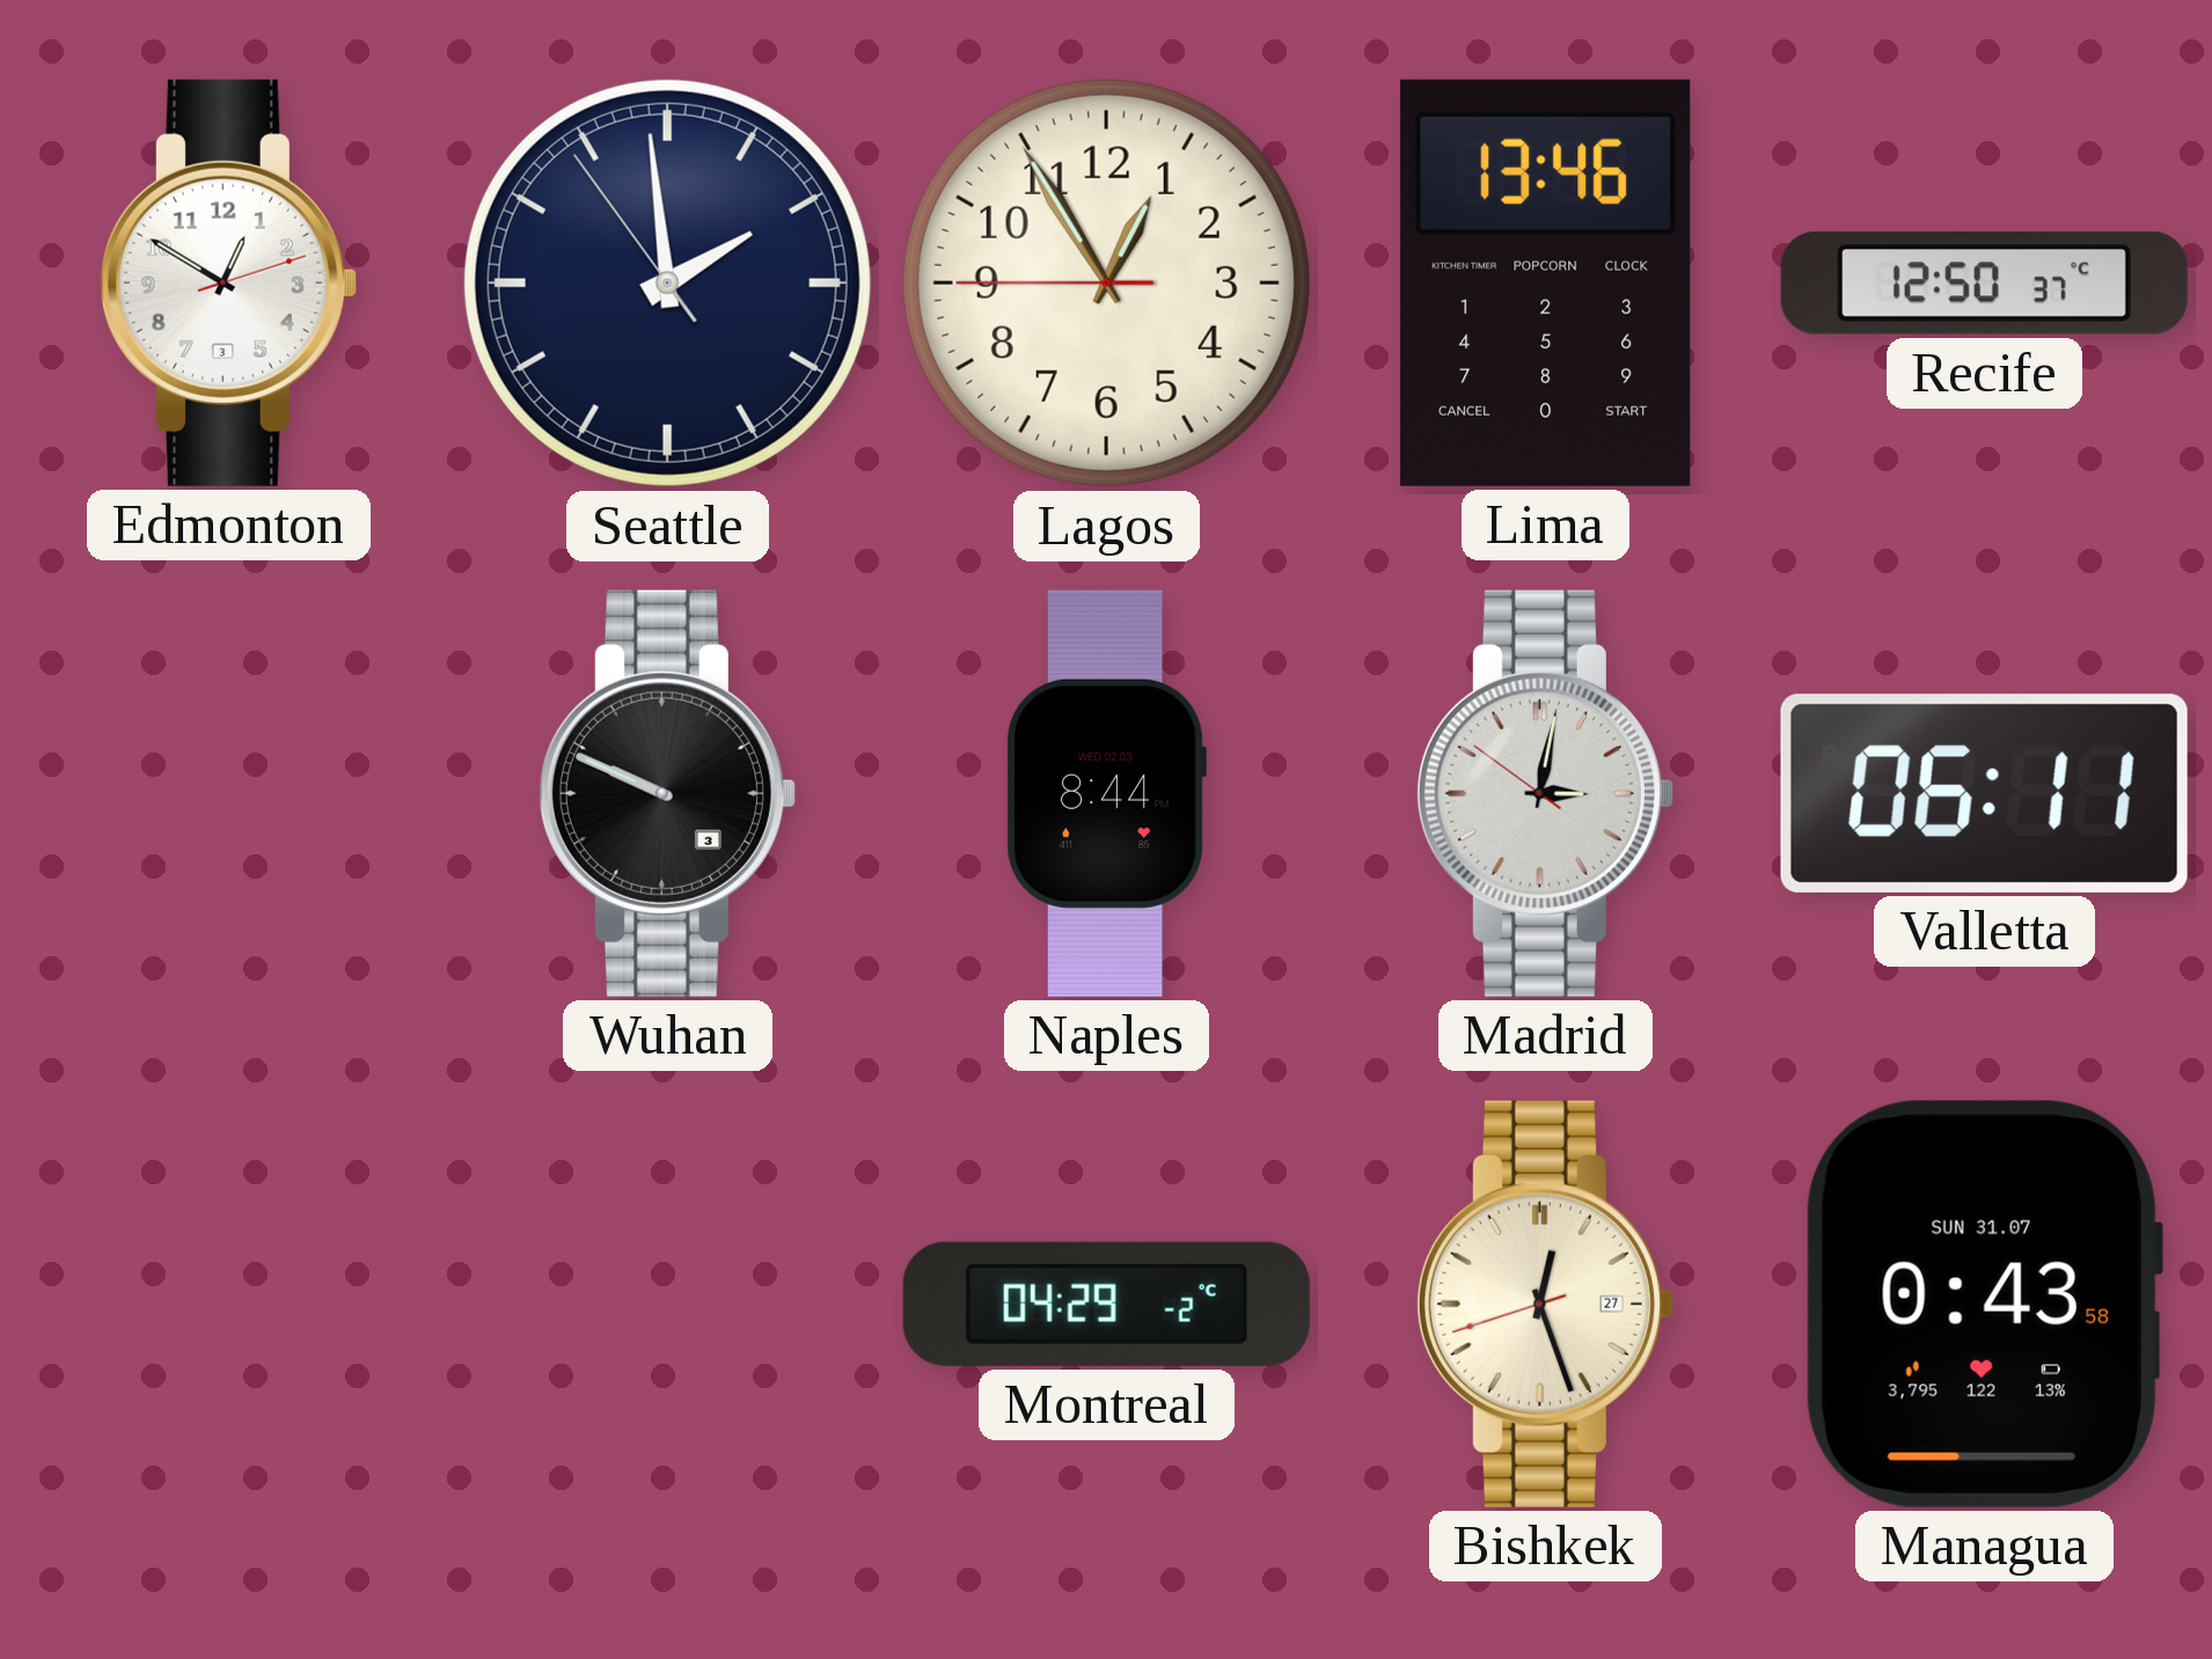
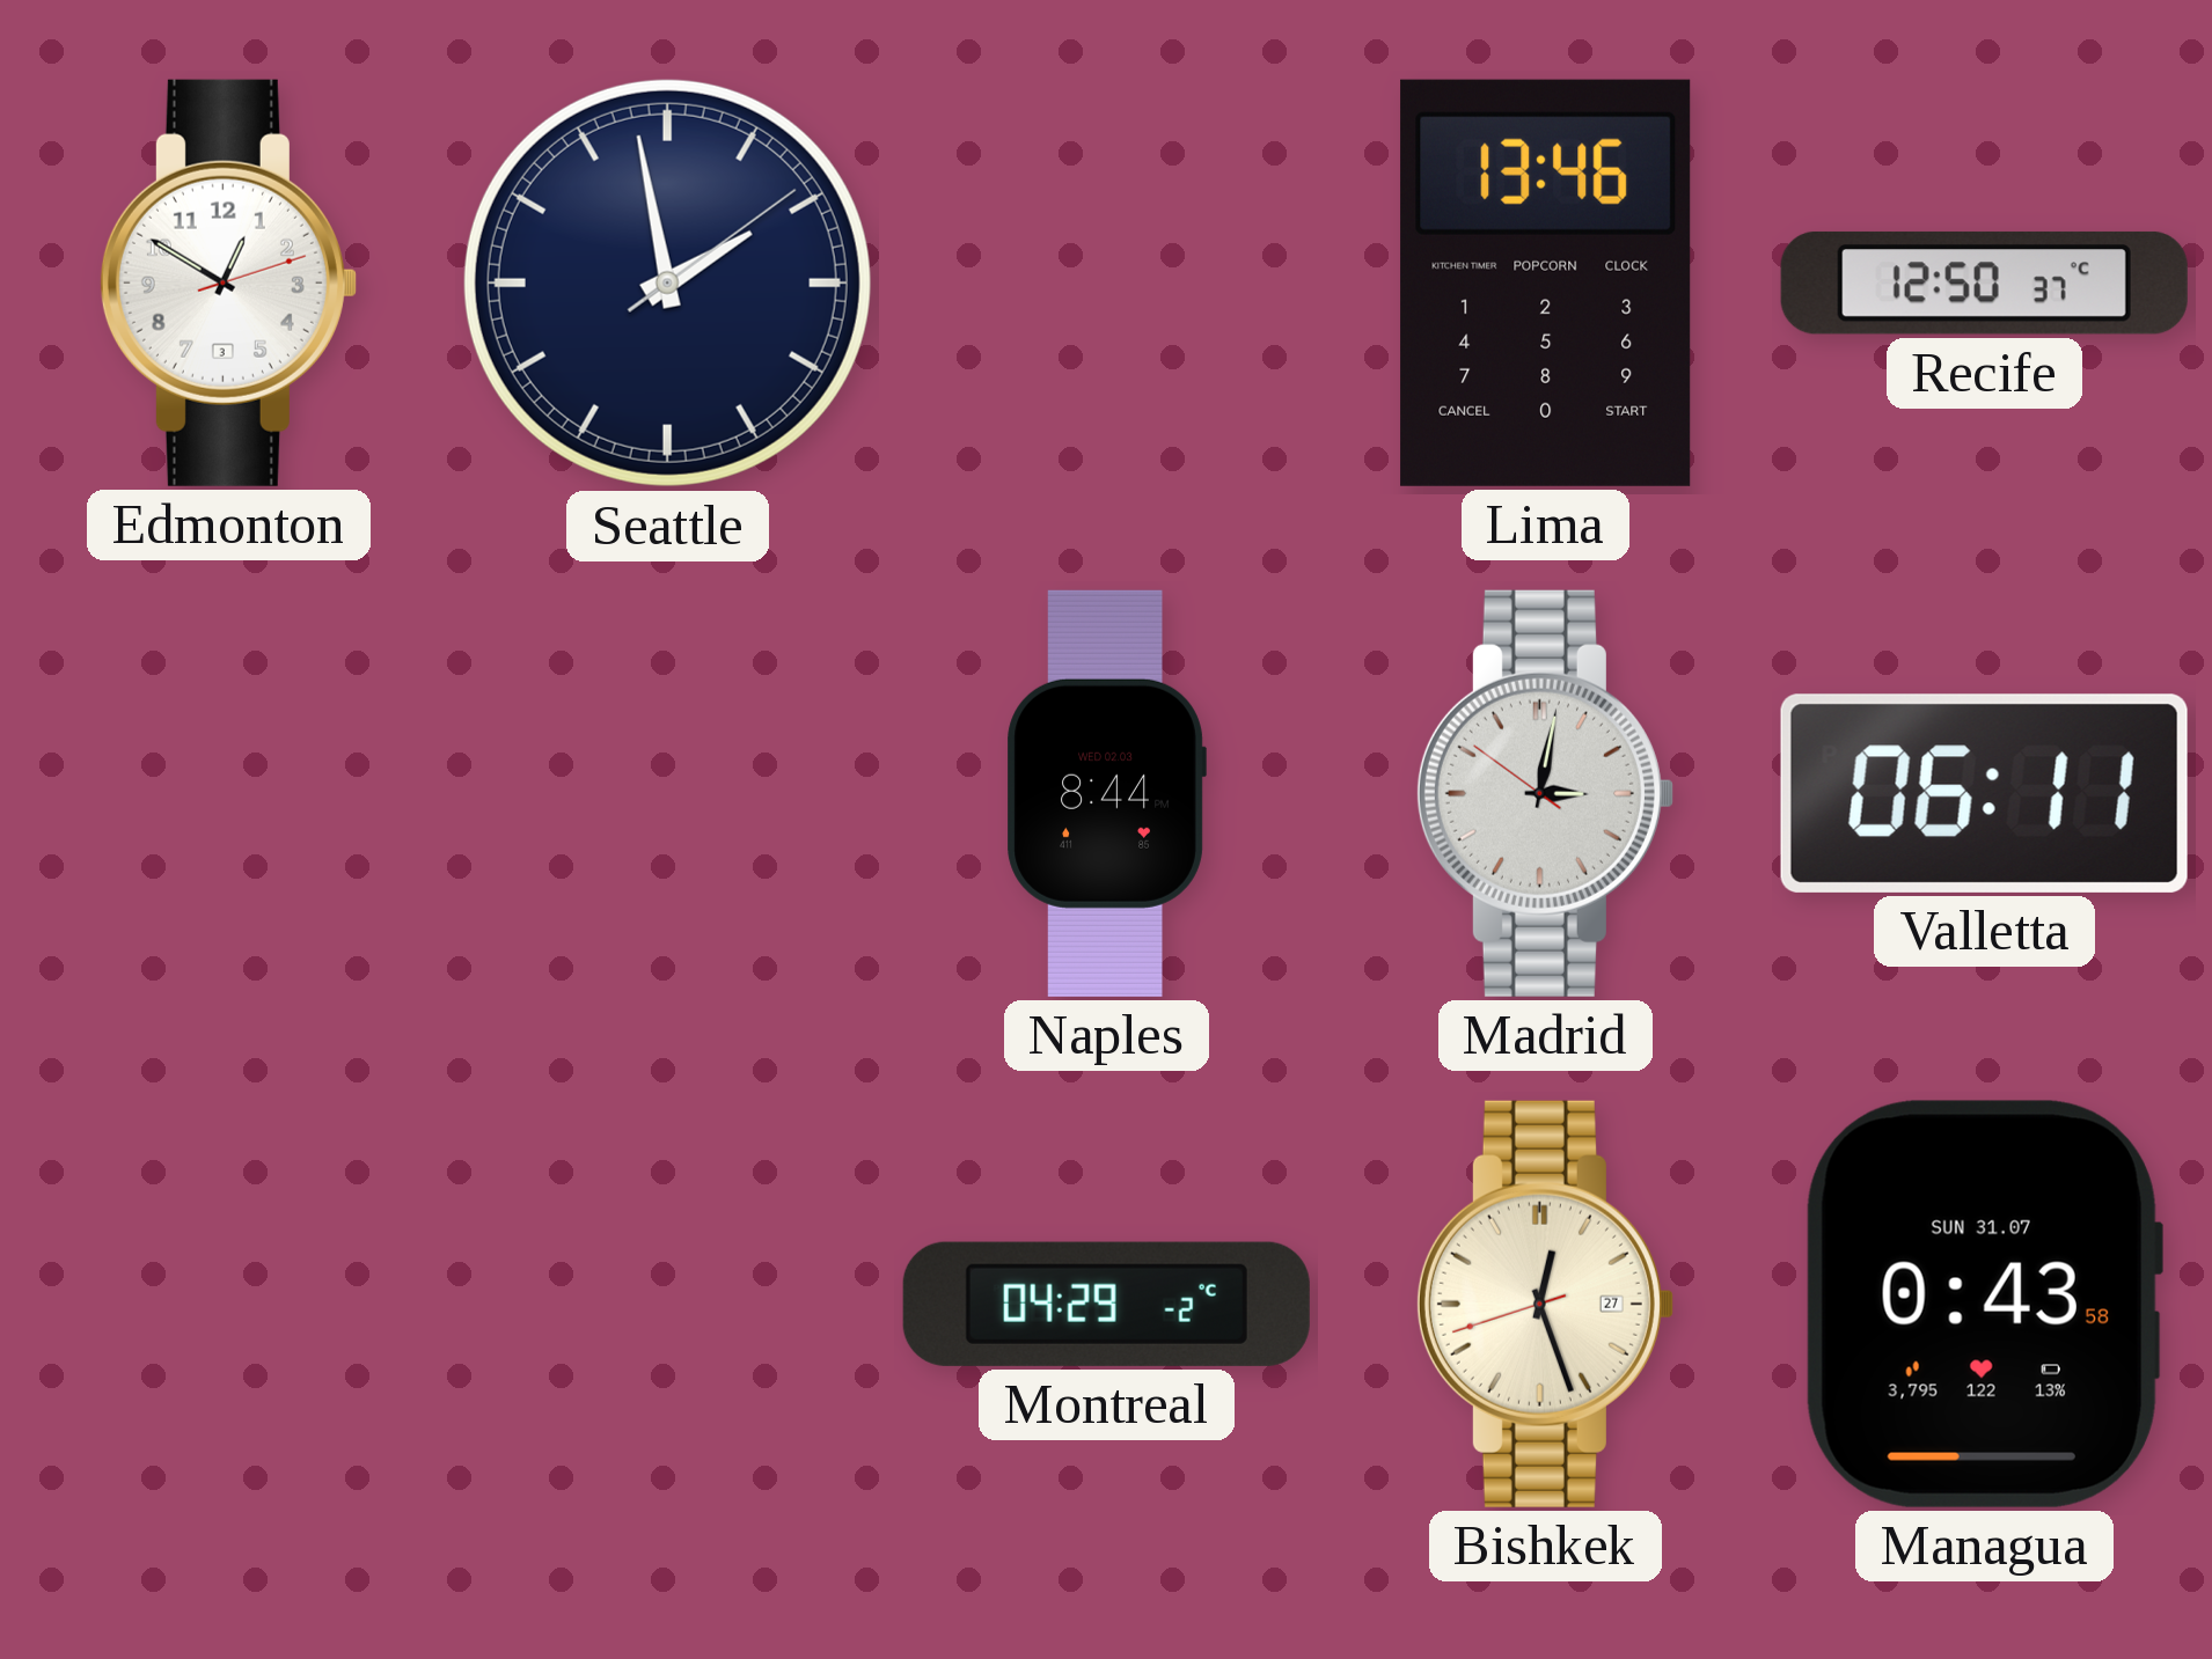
Seattle: 1:58:54 -> 1:58:09
Lagos: 12:54 -> none
Wuhan: 9:49 -> none
